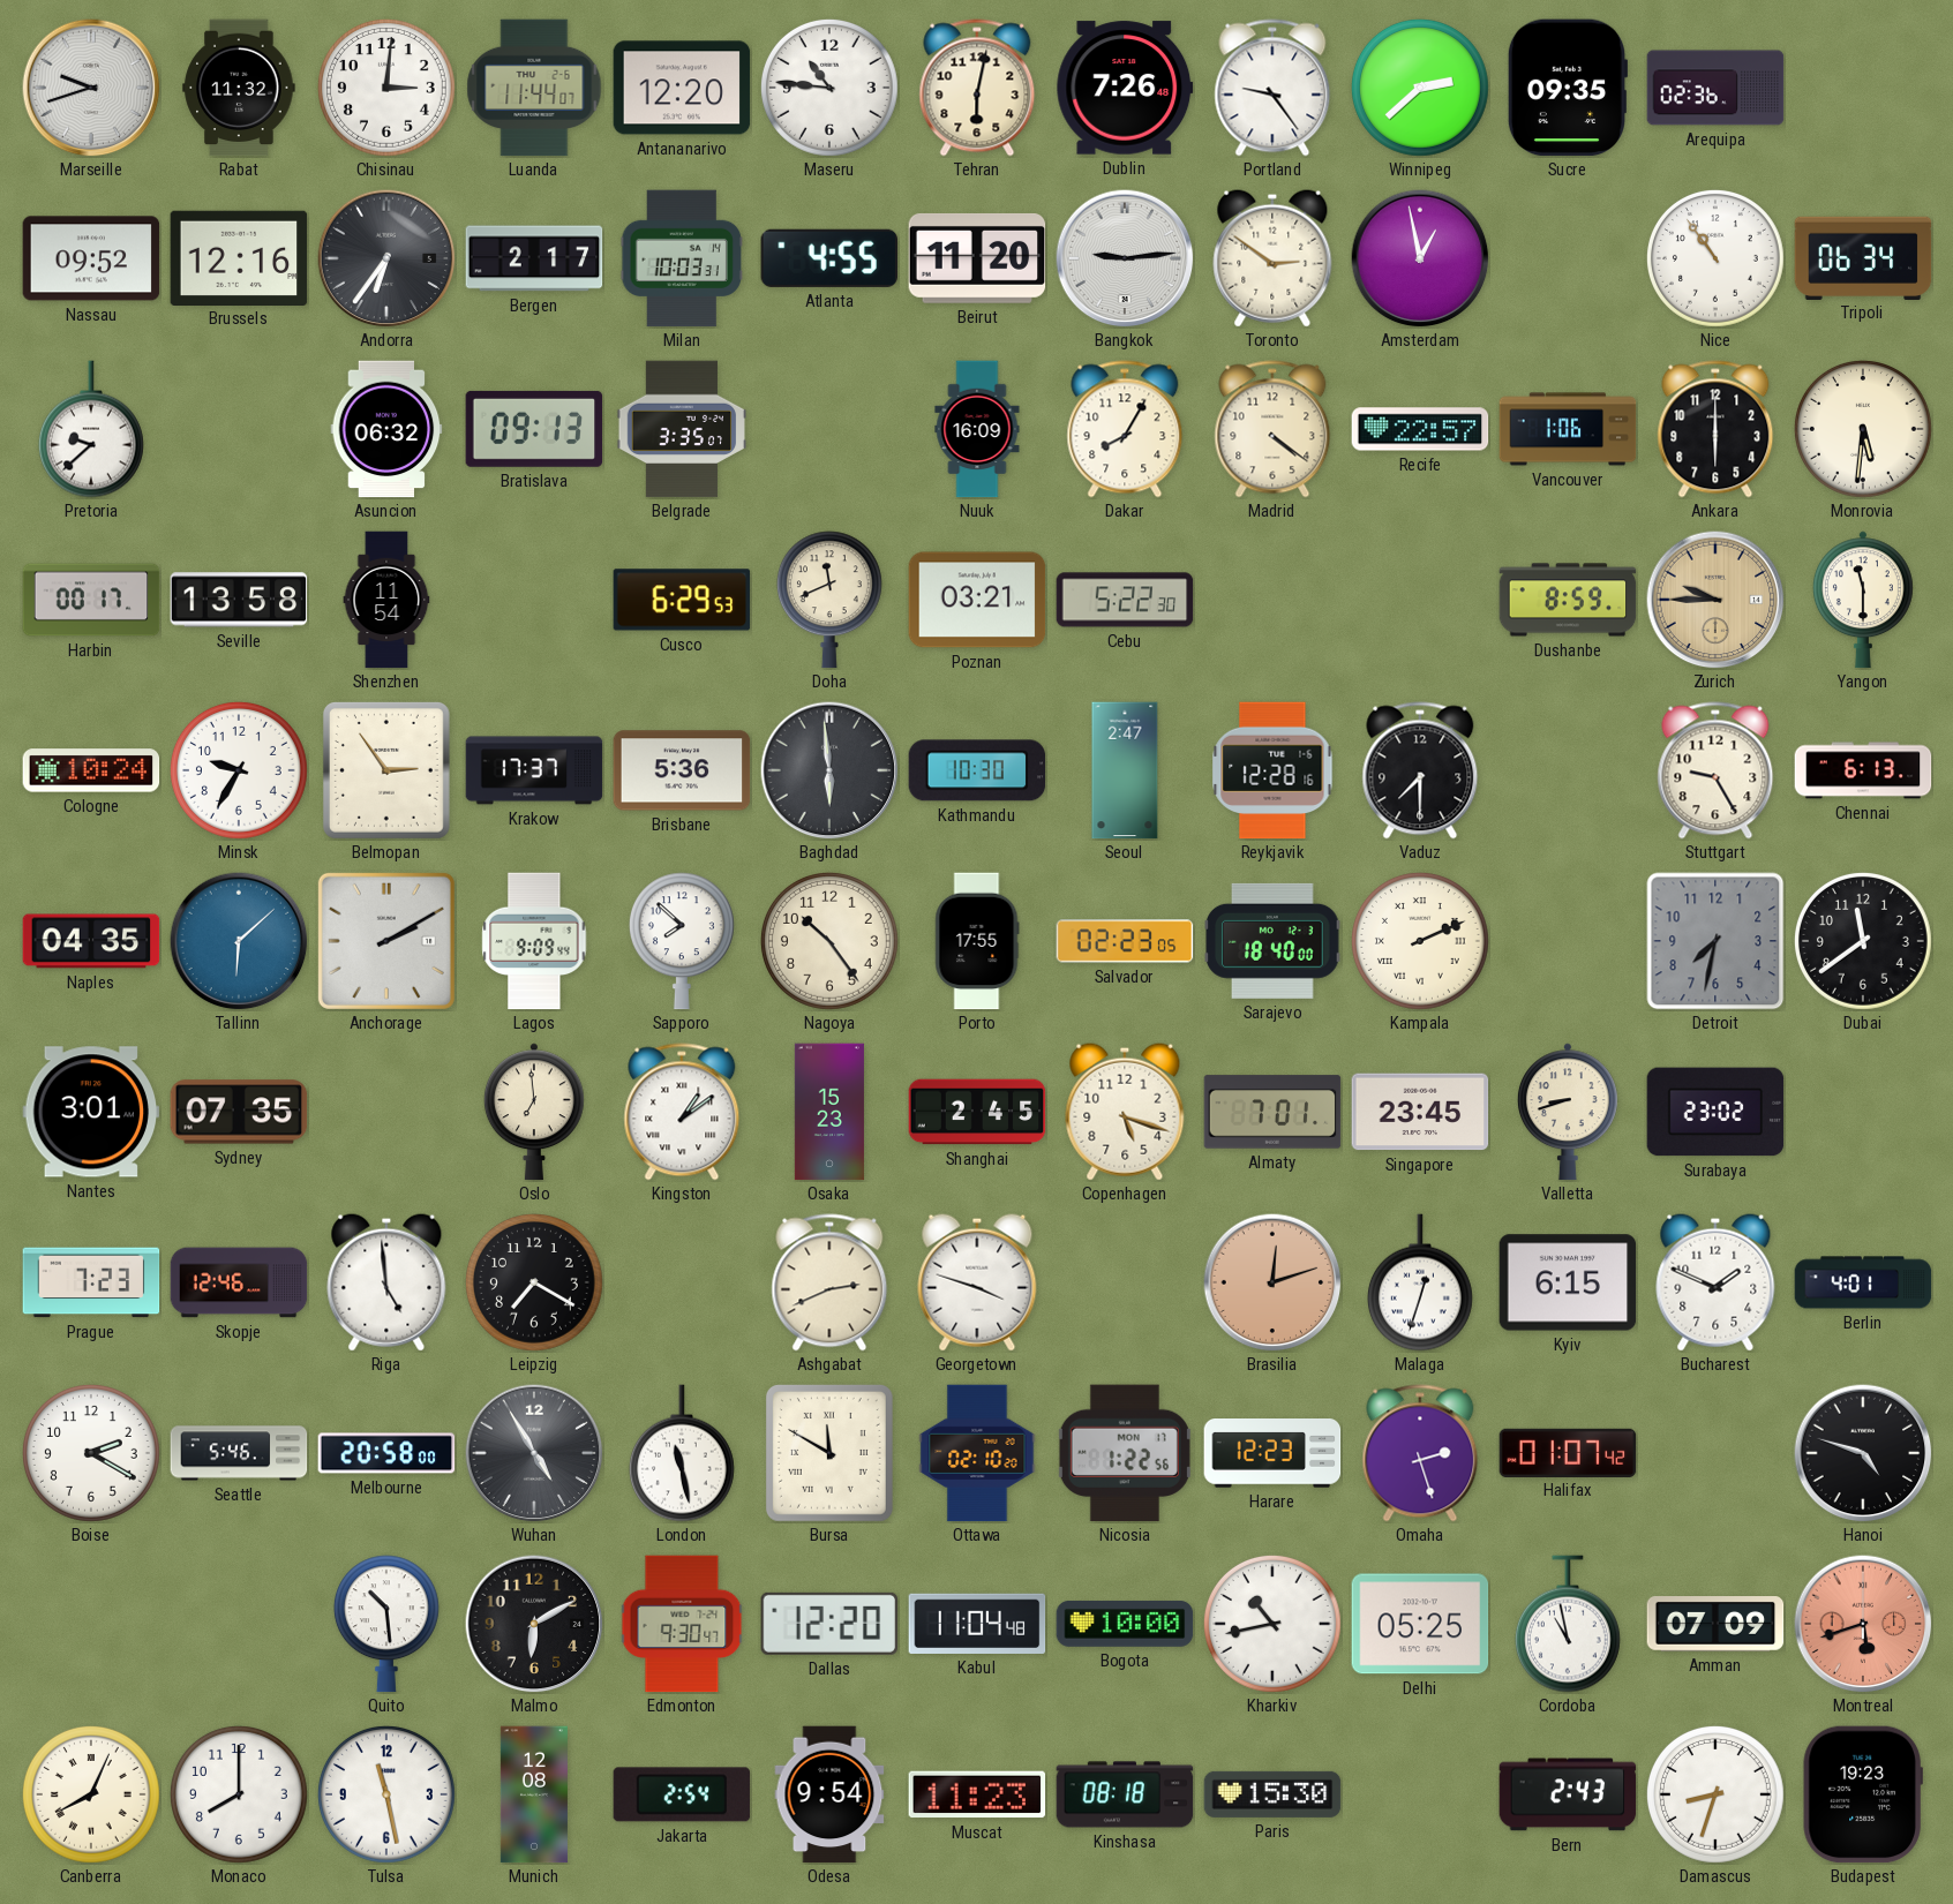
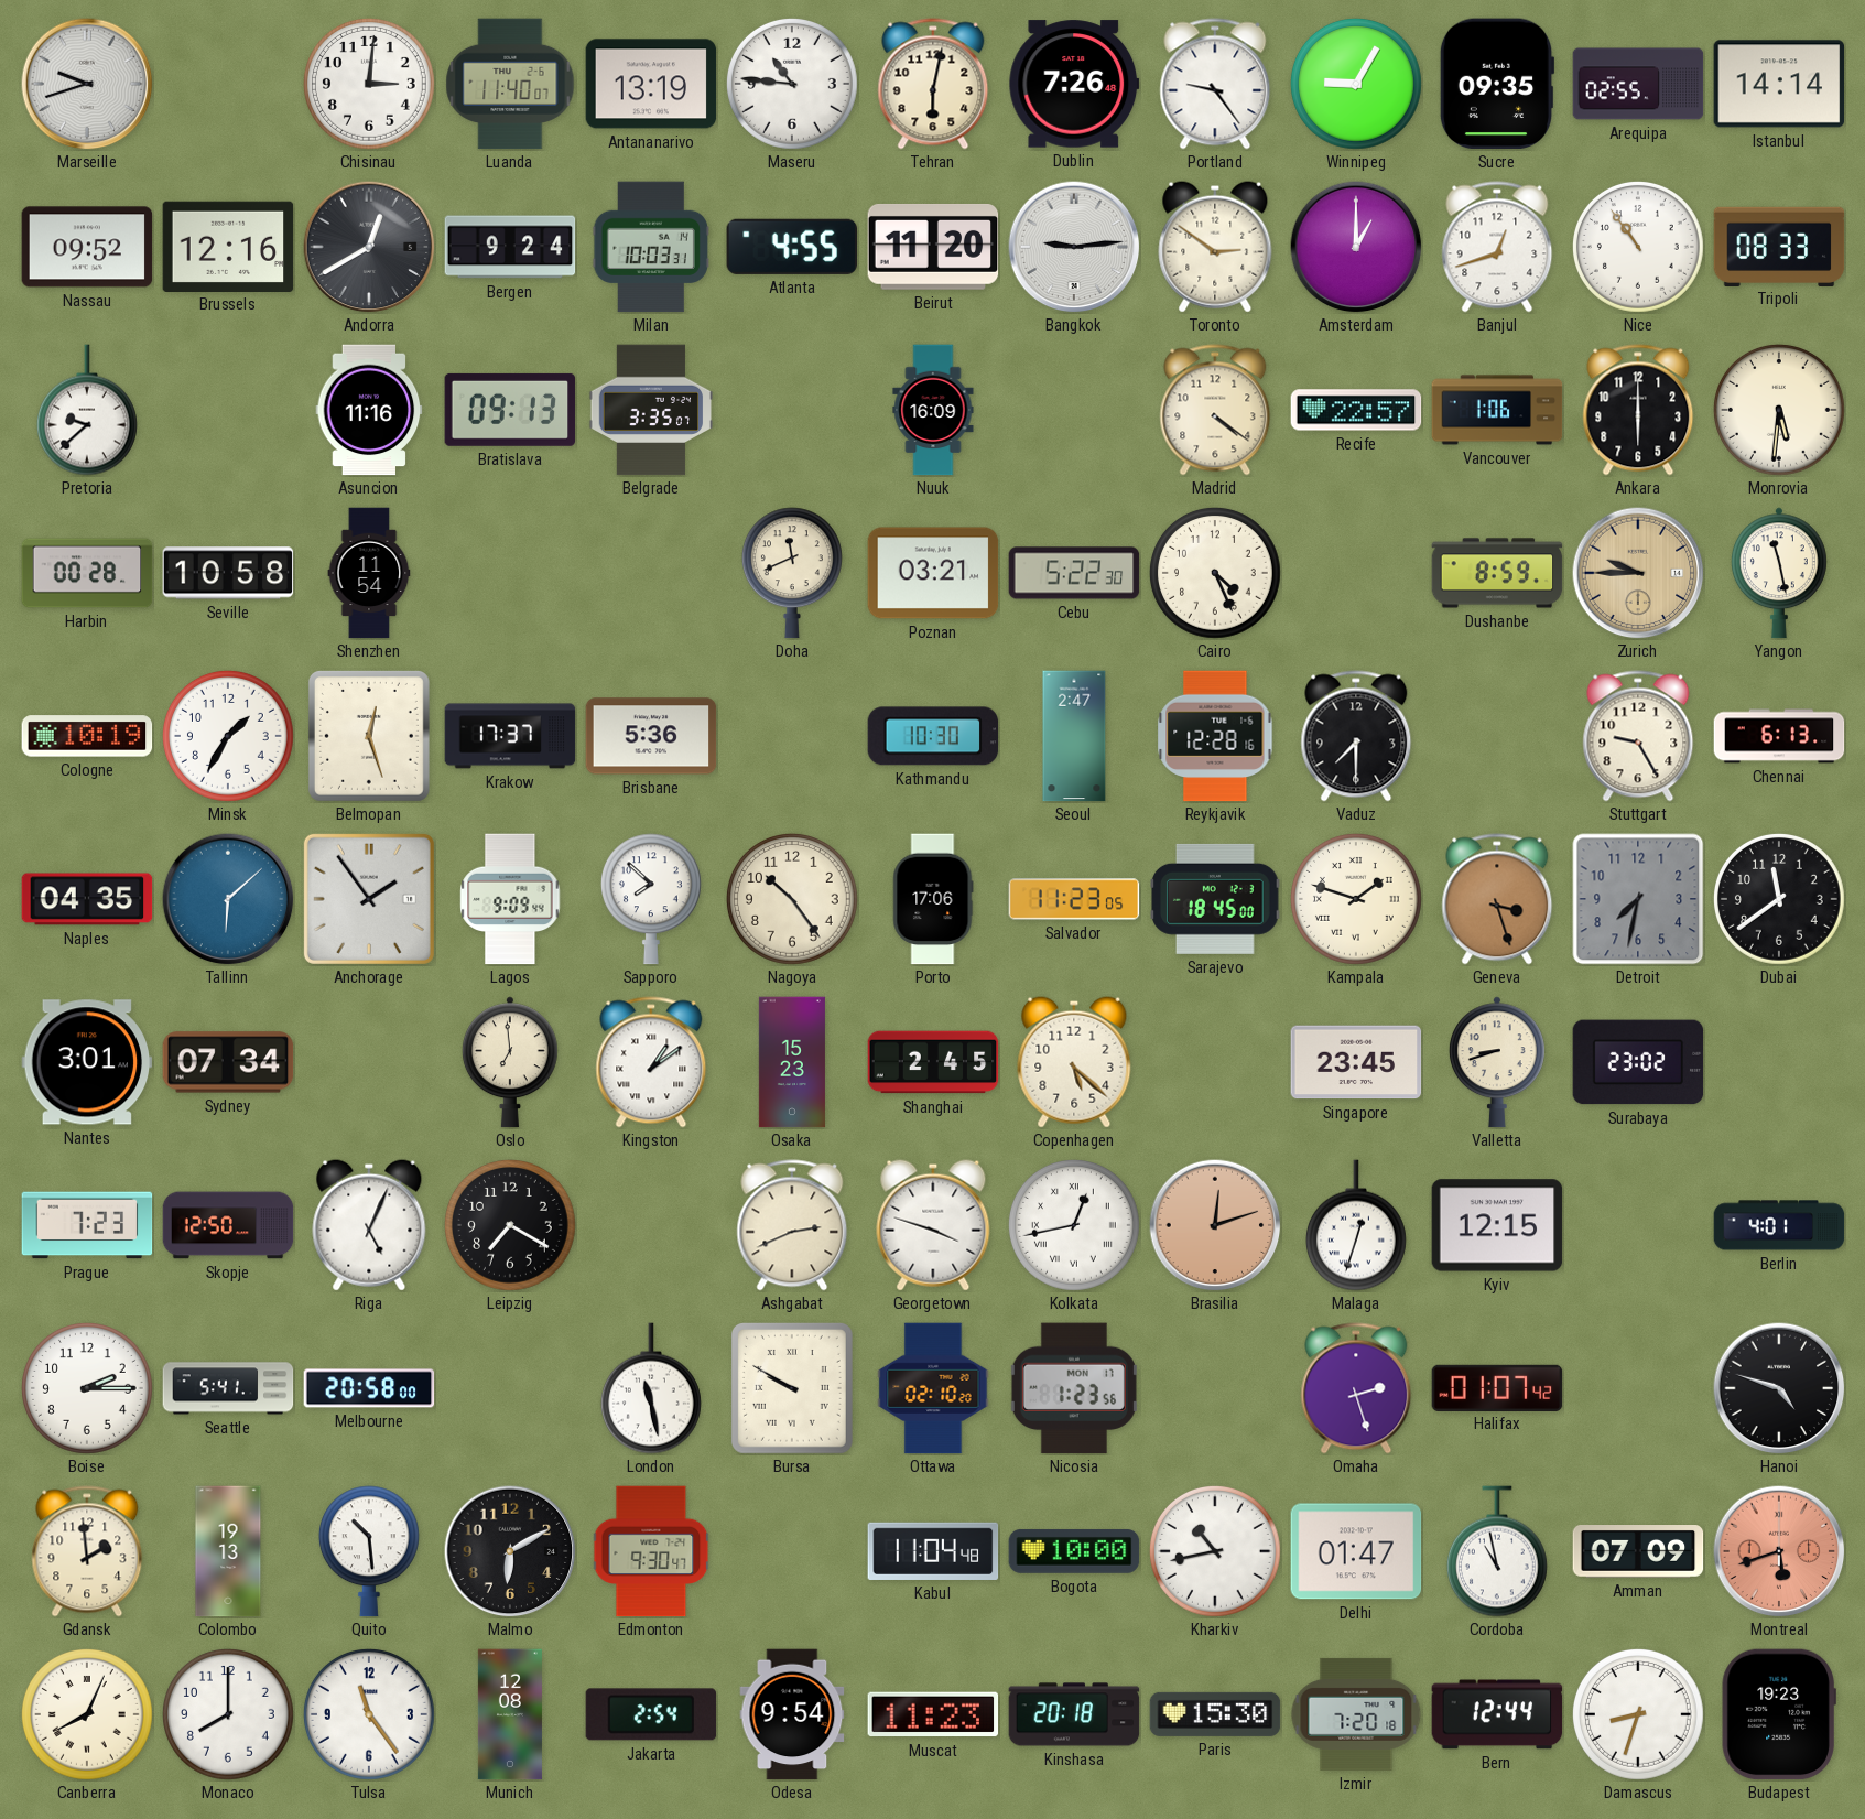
Rabat: 11:32 -> none
Luanda: 11:44 -> 11:40
Antananarivo: 12:20 -> 13:19
Winnipeg: 2:38 -> 9:05
Arequipa: 02:36 -> 02:55
Istanbul: none -> 14:14
Andorra: 6:36 -> 12:40
Bergen: 2:17 -> 9:24
Amsterdam: 12:58 -> 1:00
Banjul: none -> 12:42
Tripoli: 06:34 -> 08:33
Asuncion: 06:32 -> 11:16
Dakar: 8:05 -> none
Harbin: 00:17 -> 00:28
Seville: 13:58 -> 10:58
Cusco: 6:29 -> none
Cairo: none -> 4:26
Yangon: 11:30 -> 11:28
Cologne: 10:24 -> 10:19
Minsk: 9:35 -> 1:35
Belmopan: 2:54 -> 12:27
Baghdad: 5:59 -> none
Anchorage: 2:10 -> 1:54
Porto: 17:55 -> 17:06
Salvador: 02:23 -> 11:23
Sarajevo: 18:40 -> 18:45
Kampala: 2:11 -> 1:48
Geneva: none -> 3:27
Sydney: 07:35 -> 07:34
Copenhagen: 5:18 -> 5:22
Almaty: 7:01 -> none
Skopje: 12:46 -> 12:50
Riga: 4:59 -> 5:04
Kolkata: none -> 12:43
Kyiv: 6:15 -> 12:15
Bucharest: 1:49 -> none
Boise: 2:20 -> 2:15
Seattle: 5:46 -> 5:41
Wuhan: 4:55 -> none
Bursa: 11:50 -> 9:50
Nicosia: 1:22 -> 1:23
Harare: 12:23 -> none
Gdansk: none -> 1:59
Colombo: none -> 19:13
Dallas: 12:20 -> none
Delhi: 05:25 -> 01:47
Tulsa: 11:28 -> 11:24
Kinshasa: 08:18 -> 20:18
Izmir: none -> 7:20
Bern: 2:43 -> 12:44
